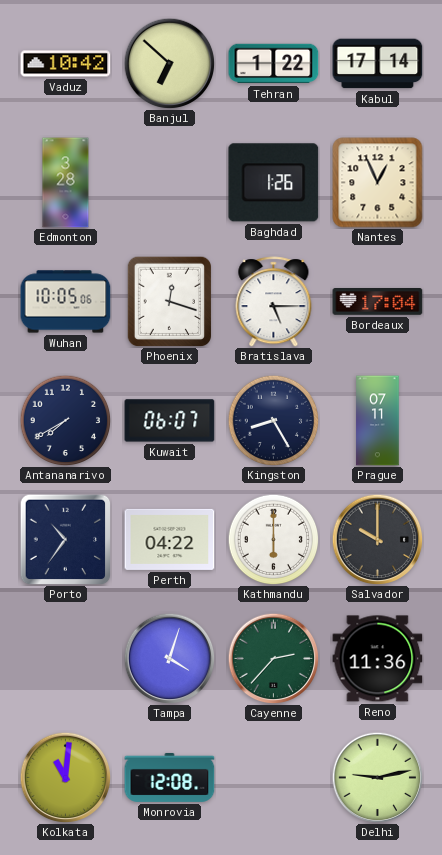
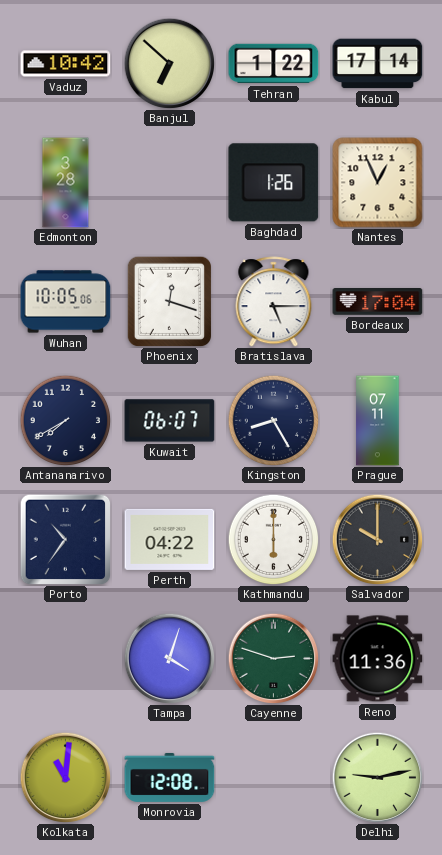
Cayenne: 2:37 -> 2:48
